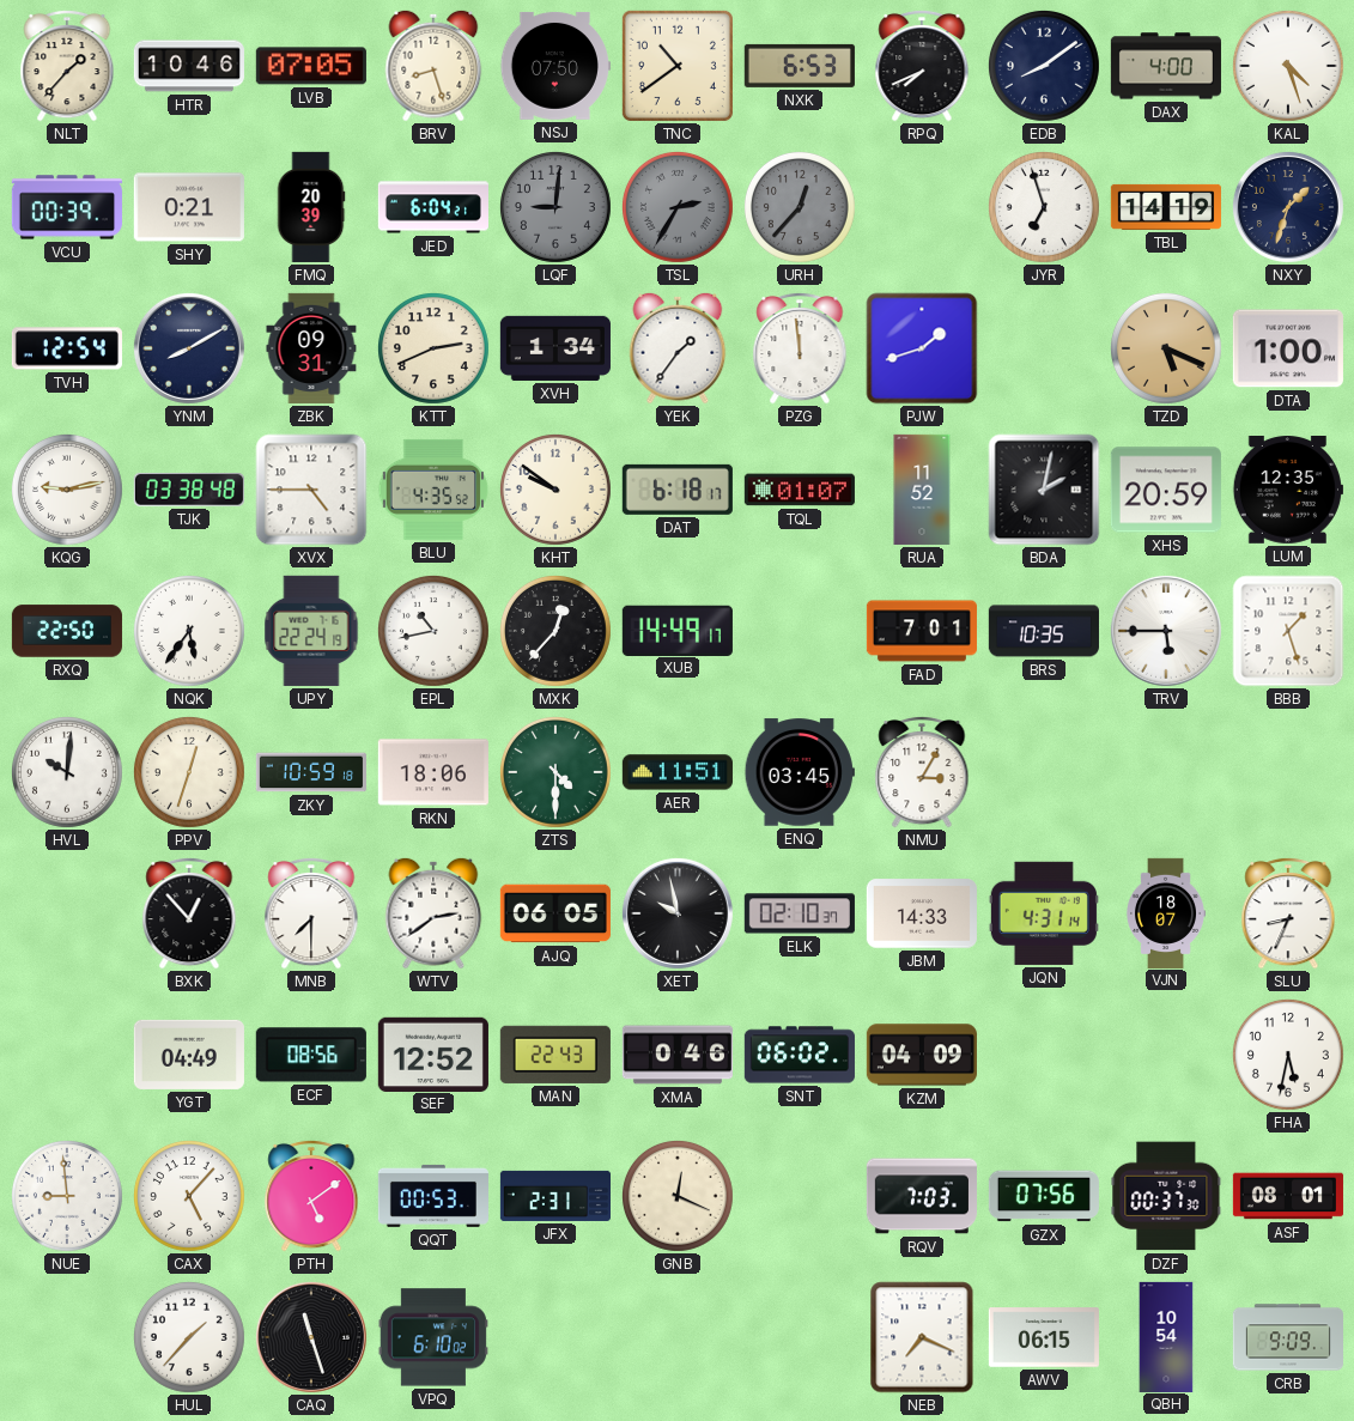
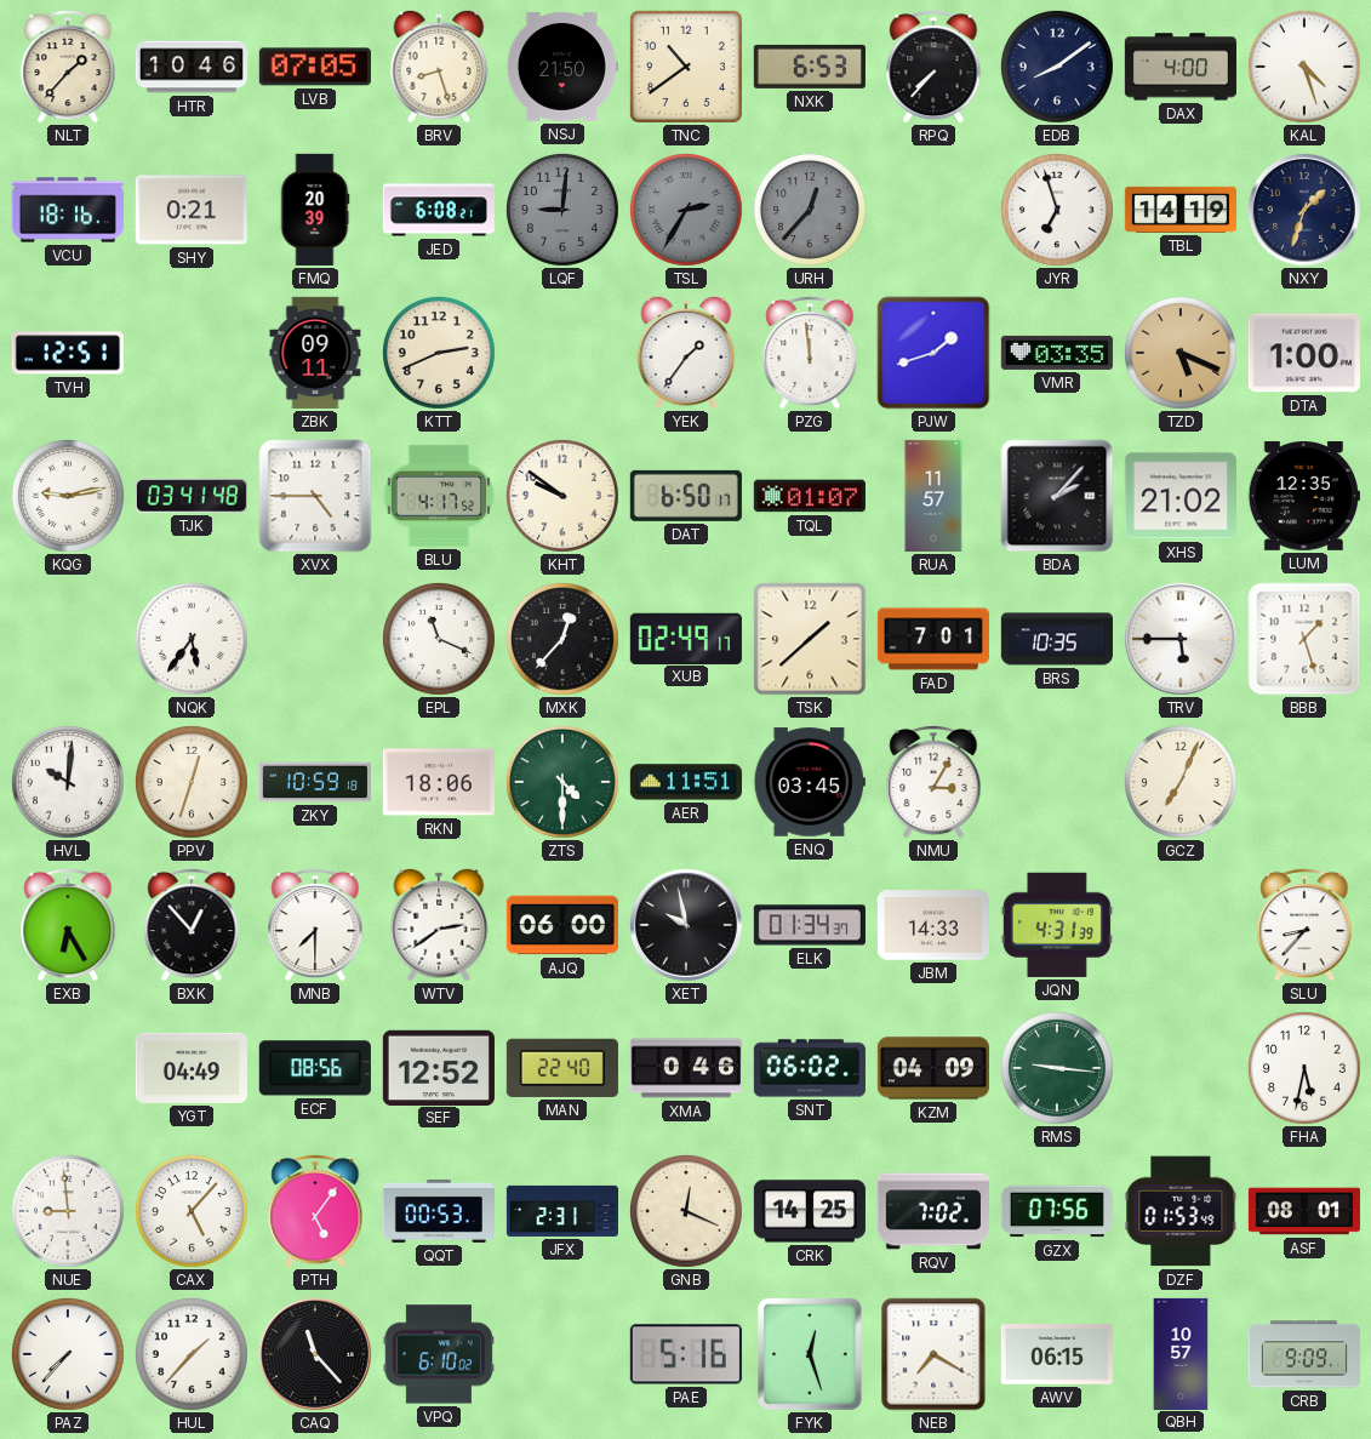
NSJ: 07:50 -> 21:50
RPQ: 7:41 -> 7:37
VCU: 00:39 -> 18:16
JED: 6:04 -> 6:08
TVH: 12:54 -> 12:51
YNM: 8:10 -> none
ZBK: 09:31 -> 09:11
XVH: 1:34 -> none
VMR: none -> 03:35
TJK: 03:38 -> 03:41
BLU: 4:35 -> 4:17
DAT: 6:18 -> 6:50
RUA: 11:52 -> 11:57
BDA: 2:02 -> 2:07
XHS: 20:59 -> 21:02
RXQ: 22:50 -> none
UPY: 22:24 -> none
EPL: 10:43 -> 11:19
XUB: 14:49 -> 02:49
TSK: none -> 1:38
GCZ: none -> 7:04
EXB: none -> 6:25
AJQ: 06:05 -> 06:00
ELK: 02:10 -> 01:34
JQN: 4:31:14 -> 4:31:39
VJN: 18:07 -> none
SLU: 8:34 -> 8:37
MAN: 22:43 -> 22:40
RMS: none -> 9:16
PTH: 5:09 -> 5:06
CRK: none -> 14:25
RQV: 7:03 -> 7:02
DZF: 00:37 -> 01:53
PAZ: none -> 7:37
CAQ: 11:27 -> 11:23
PAE: none -> 5:16
FYK: none -> 12:27
NEB: 7:19 -> 7:20
QBH: 10:54 -> 10:57
